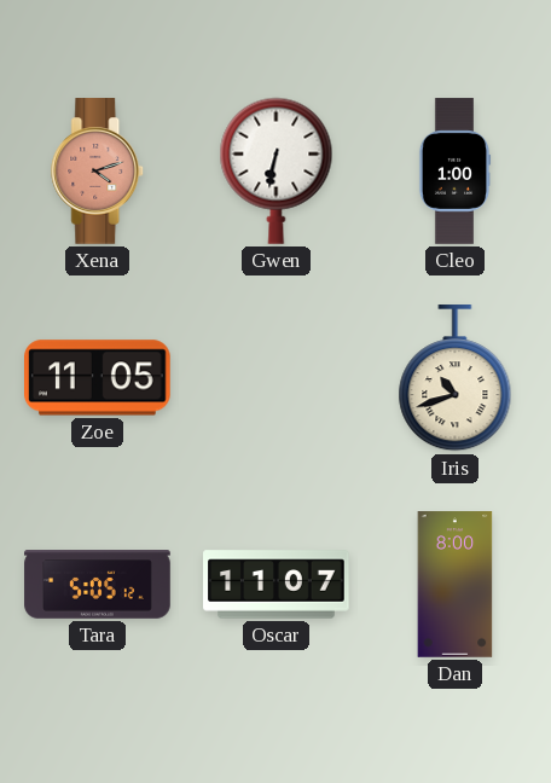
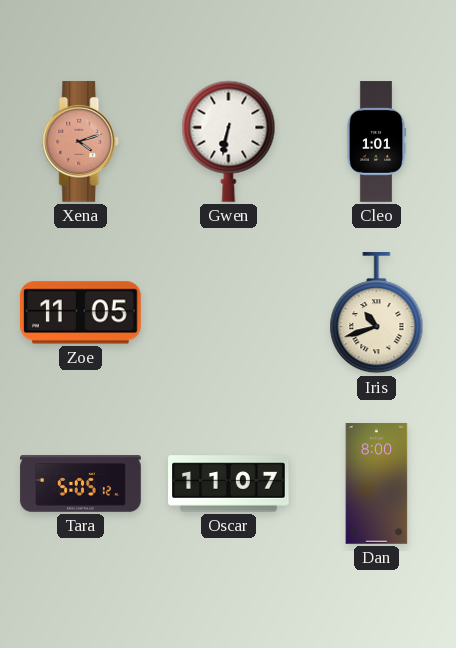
Cleo: 1:00 -> 1:01
